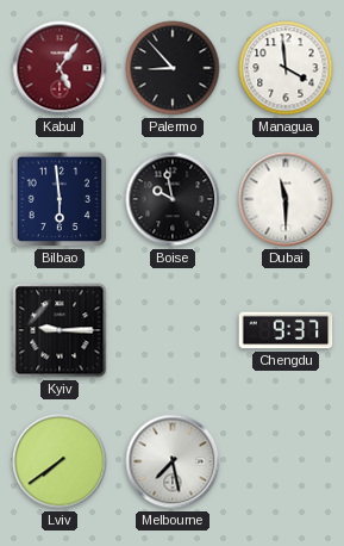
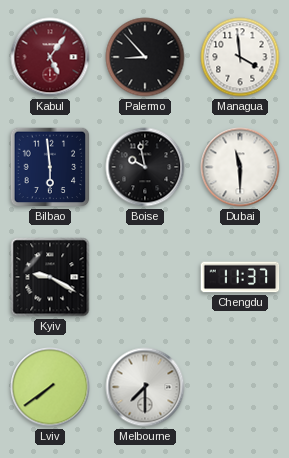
Kyiv: 9:15 -> 9:20
Chengdu: 9:37 -> 11:37
Melbourne: 7:28 -> 7:30
